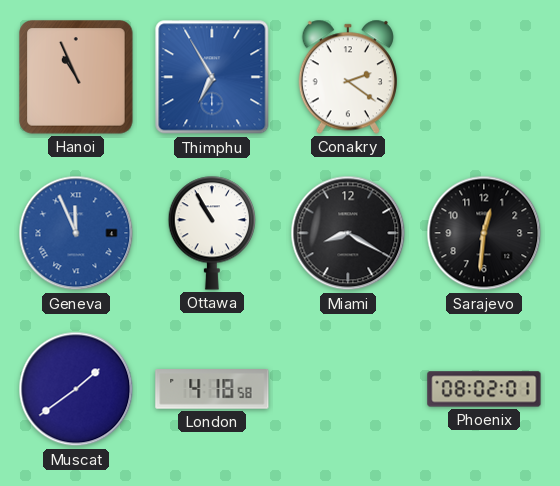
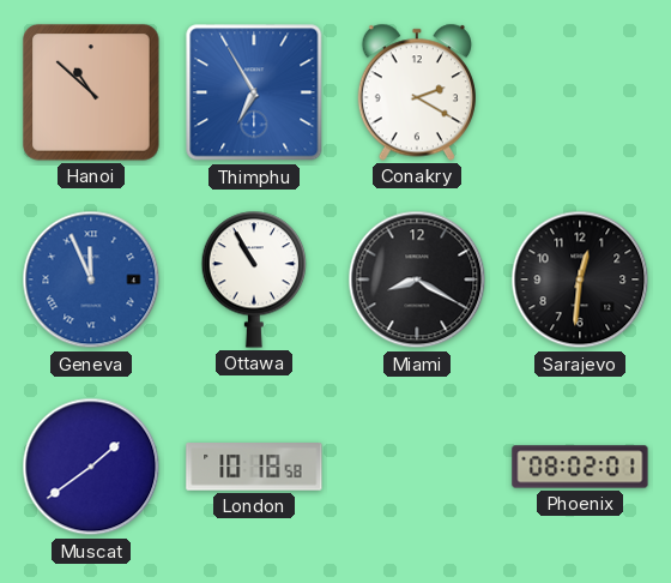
Hanoi: 10:56 -> 10:52
Conakry: 2:21 -> 2:20
London: 4:18 -> 10:18
